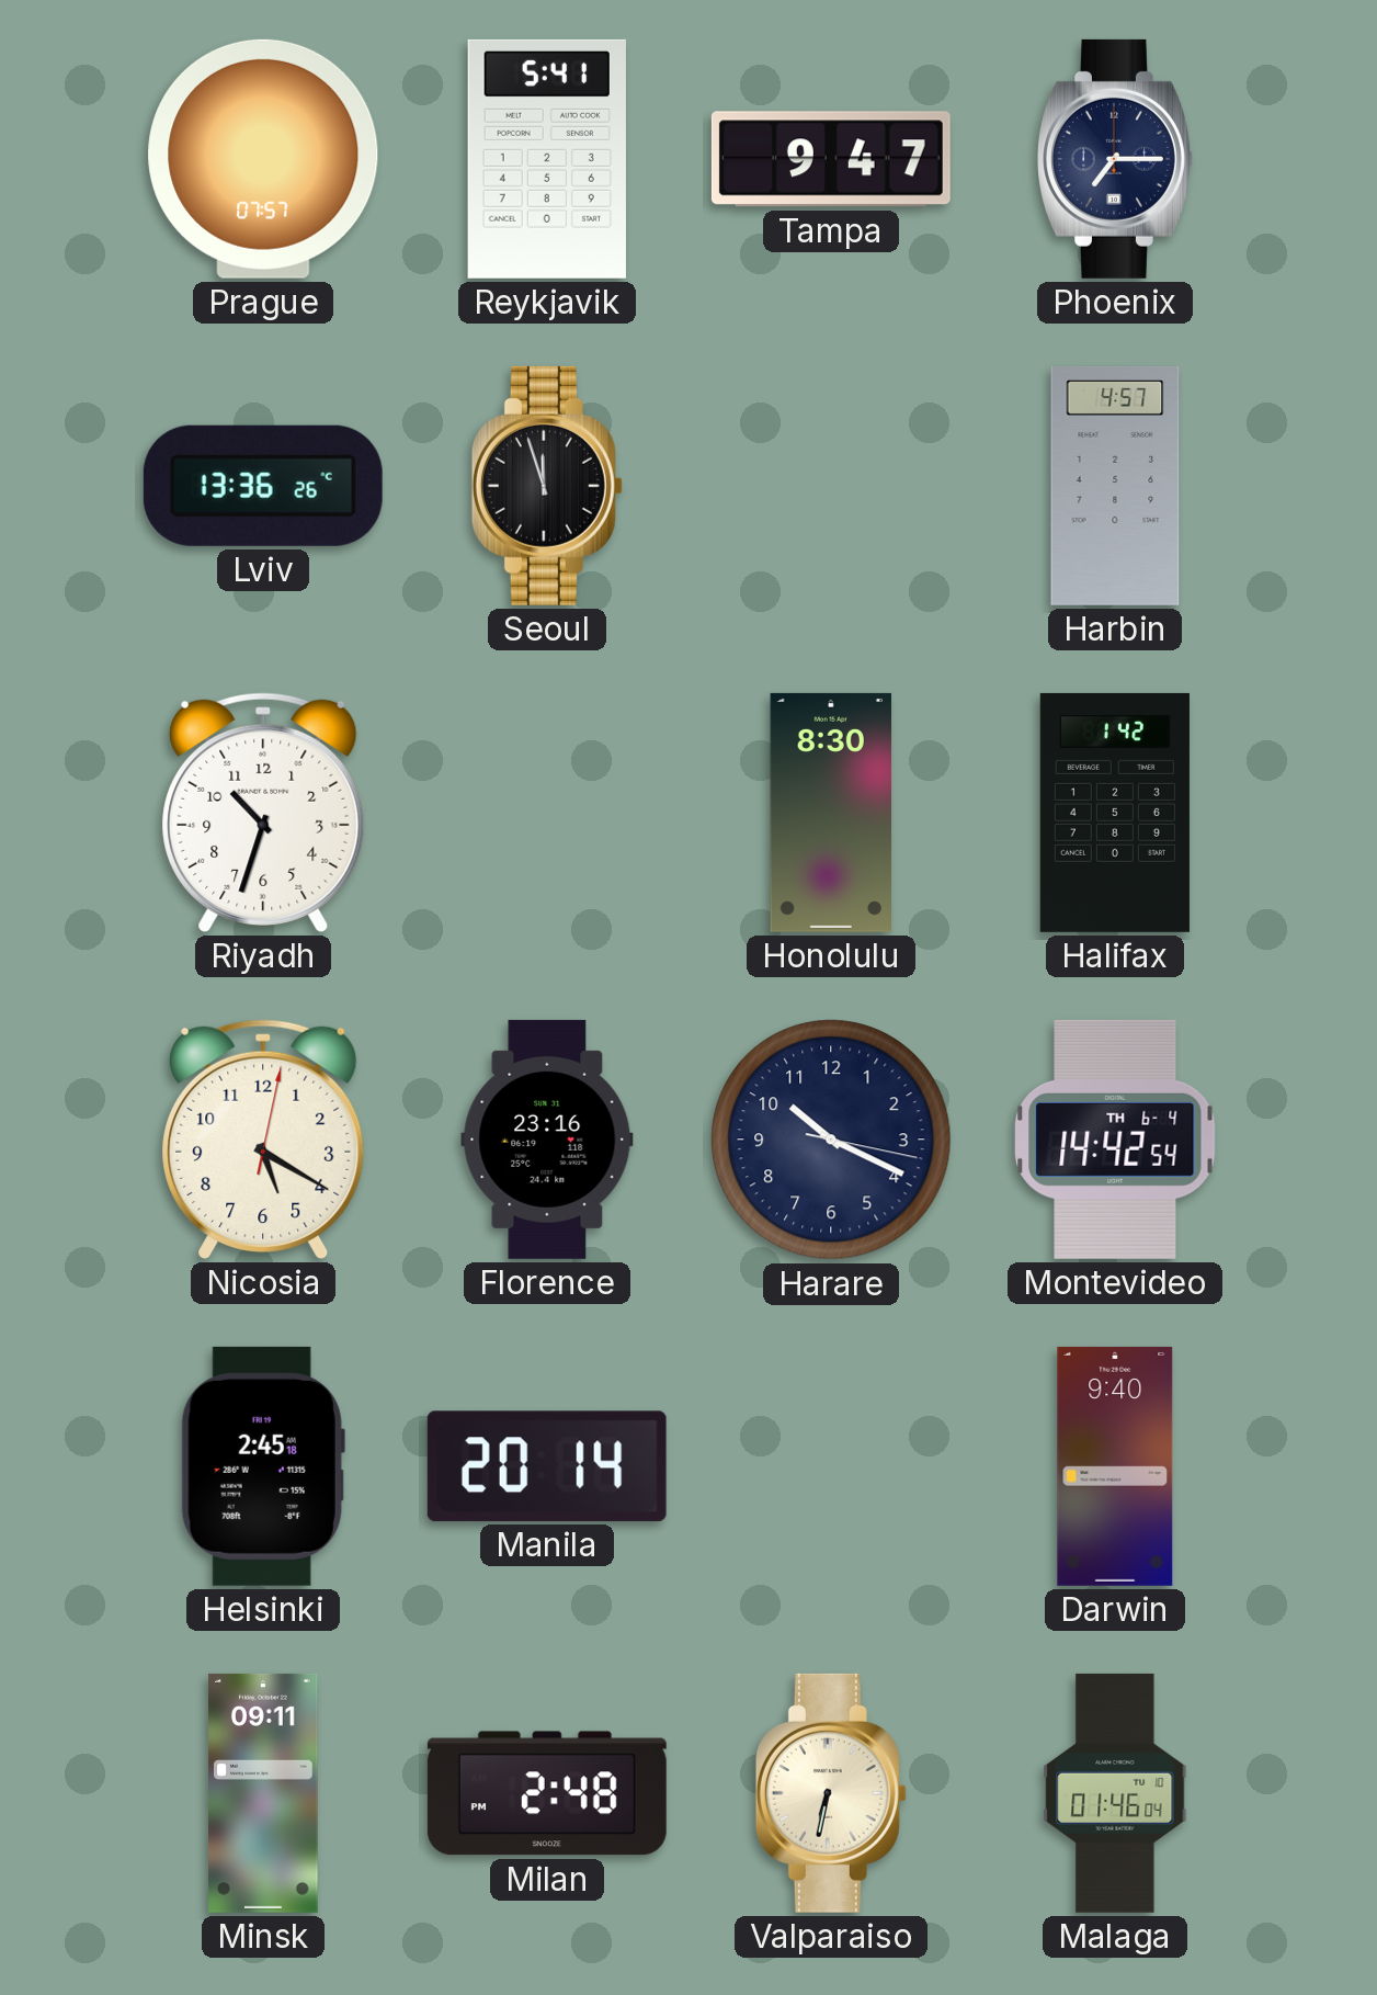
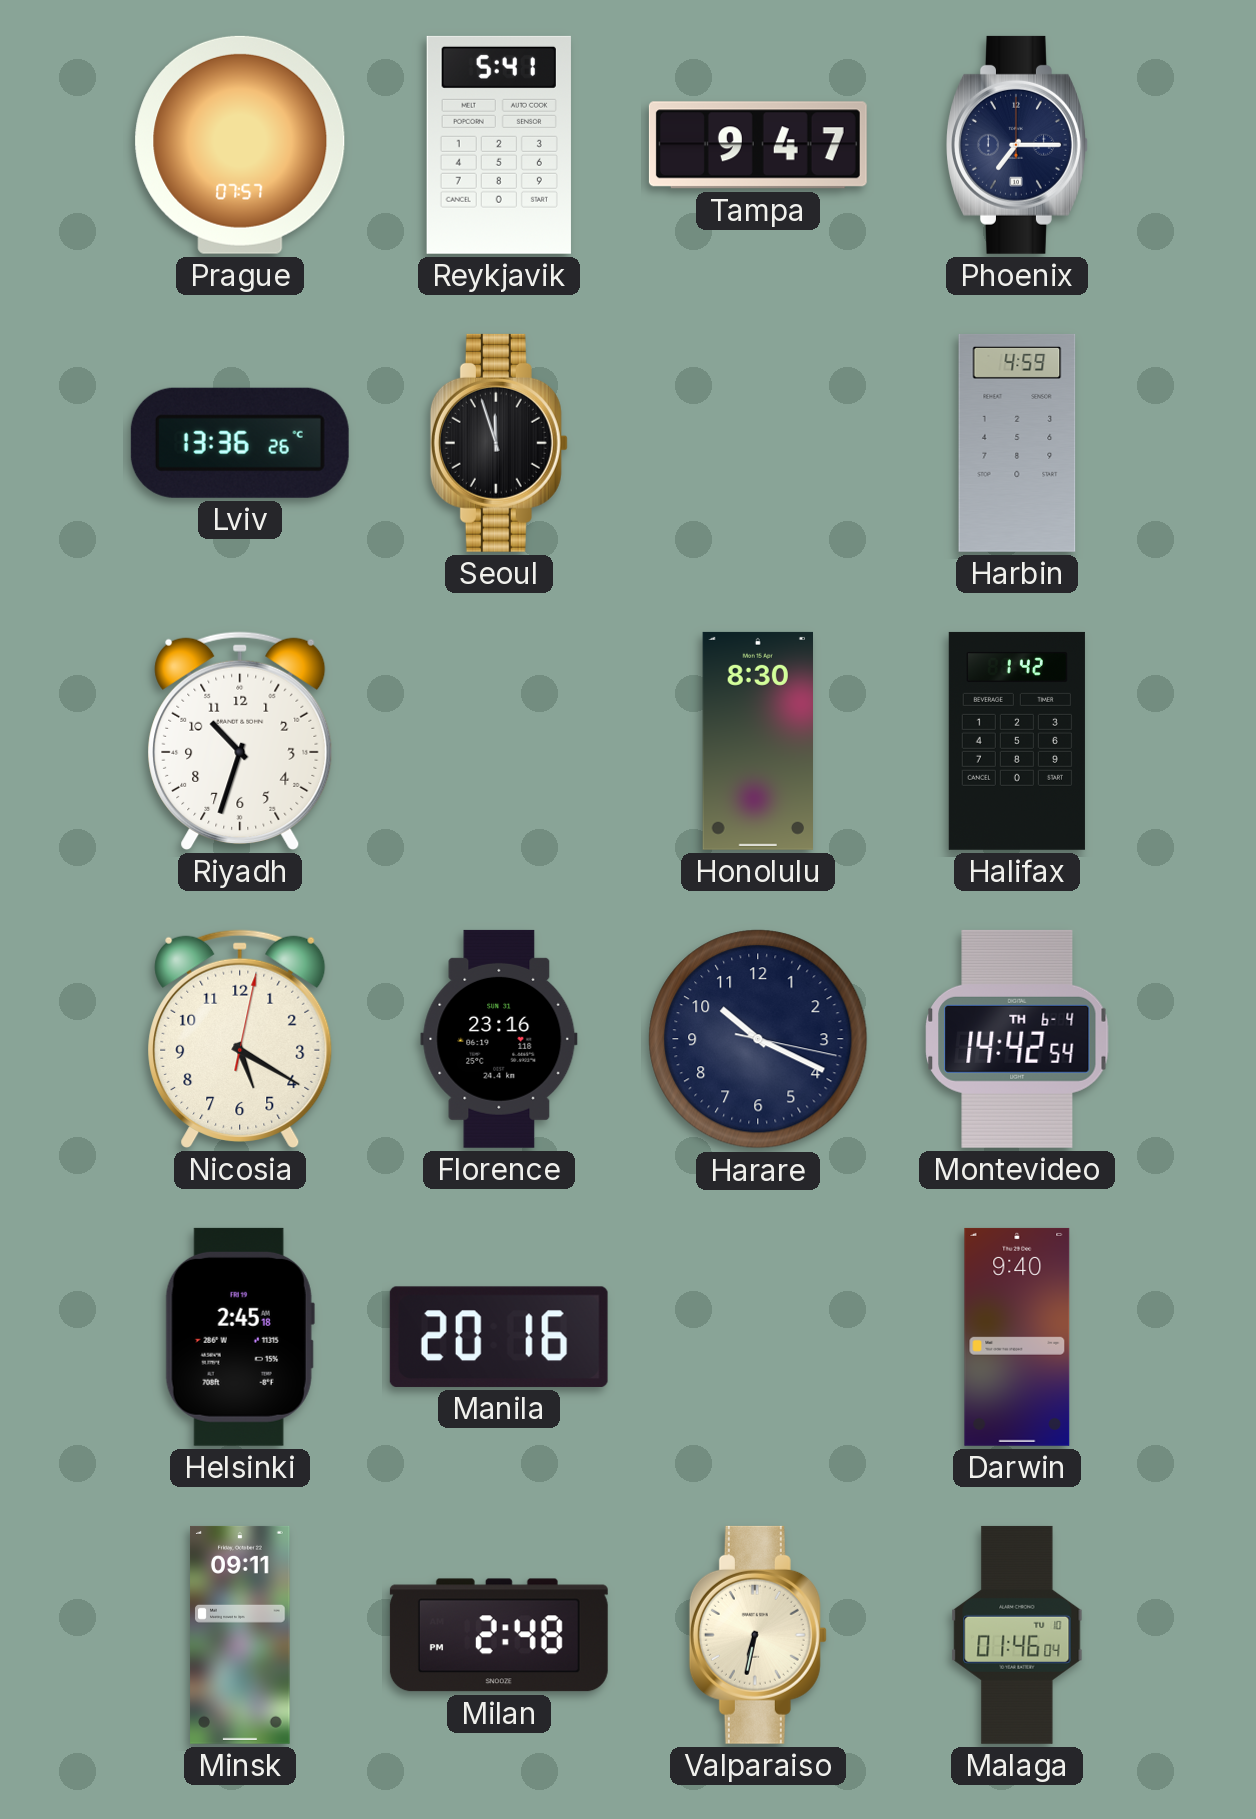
Harbin: 4:57 -> 4:59
Manila: 20:14 -> 20:16
